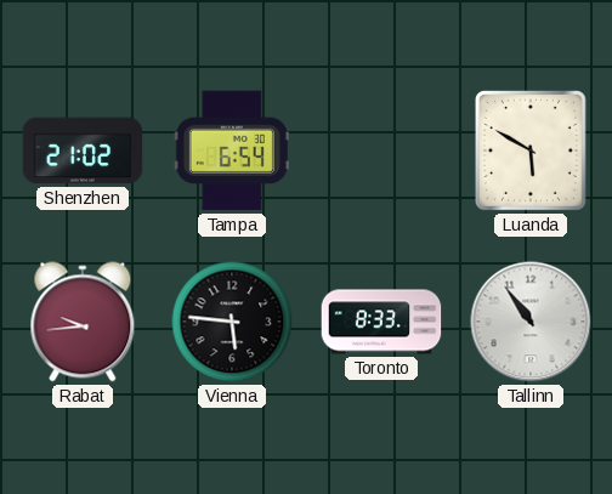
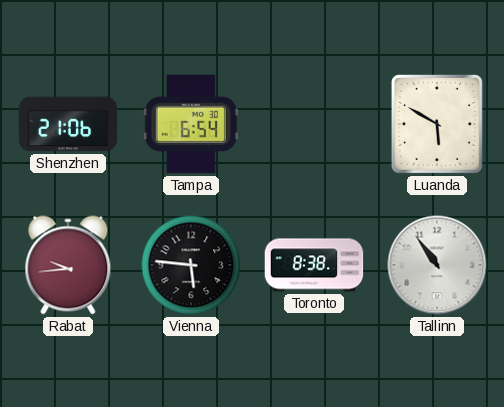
Shenzhen: 21:02 -> 21:06
Toronto: 8:33 -> 8:38
